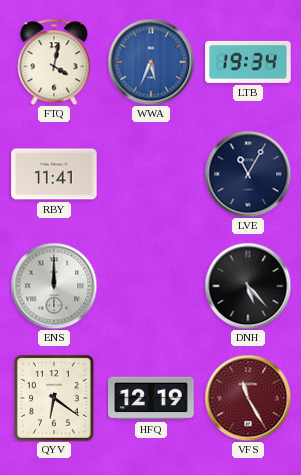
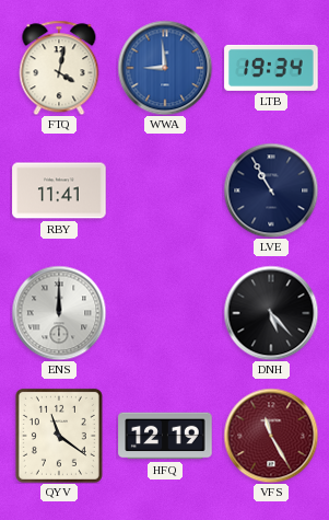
WWA: 5:34 -> 8:59
LVE: 11:05 -> 10:55
QYV: 6:21 -> 11:21
